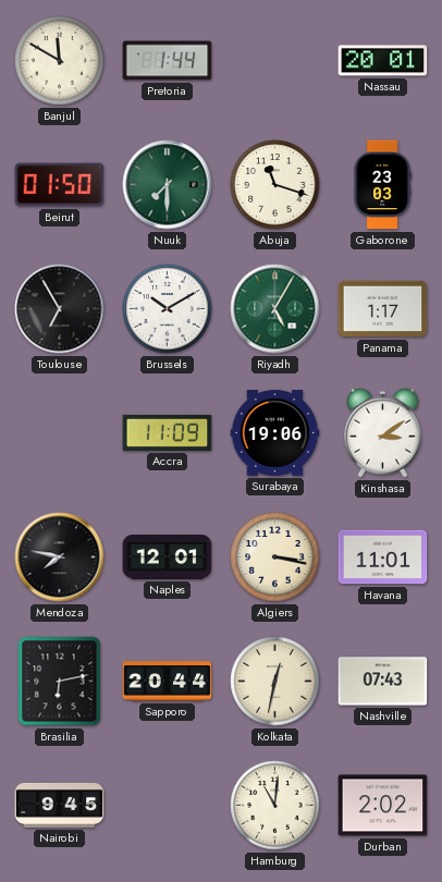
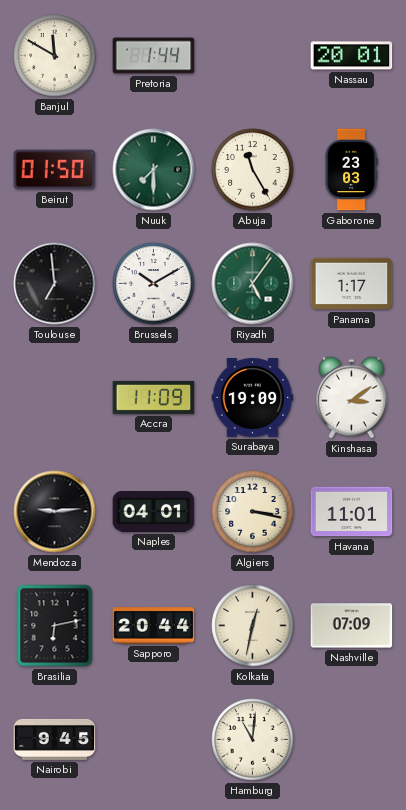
Abuja: 11:18 -> 11:25
Toulouse: 6:55 -> 6:59
Riyadh: 5:05 -> 5:06
Surabaya: 19:06 -> 19:09
Mendoza: 7:47 -> 9:14
Naples: 12:01 -> 04:01
Nashville: 07:43 -> 07:09
Durban: 2:02 -> none
